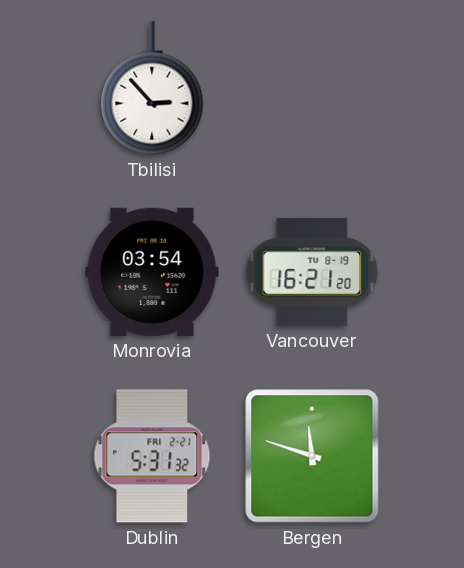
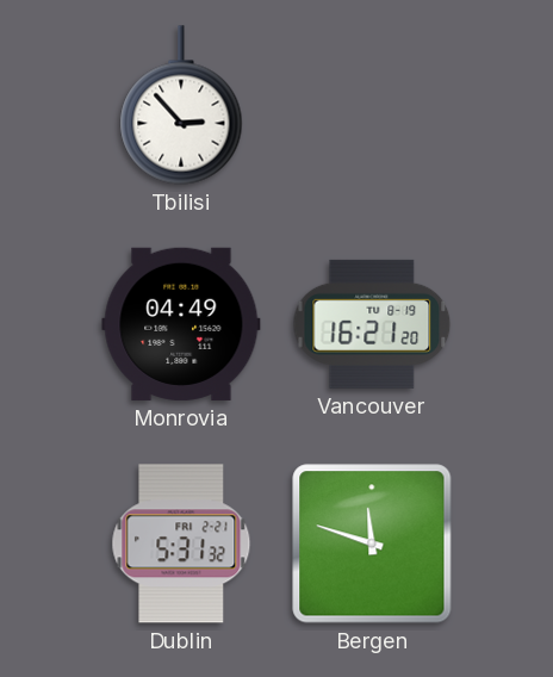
Monrovia: 03:54 -> 04:49
